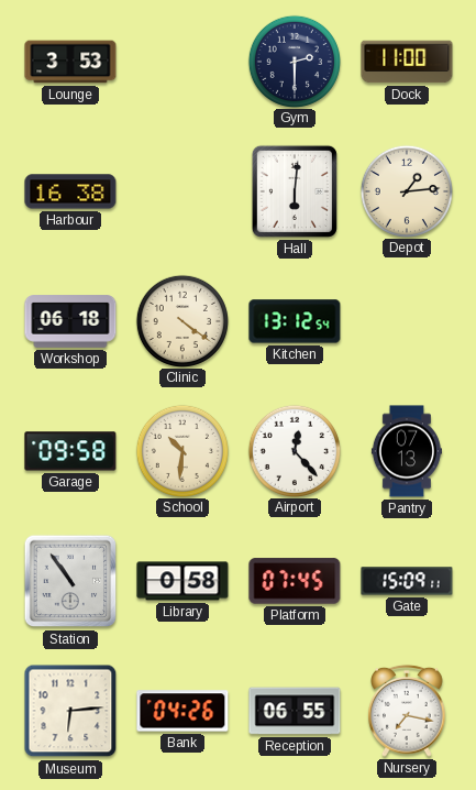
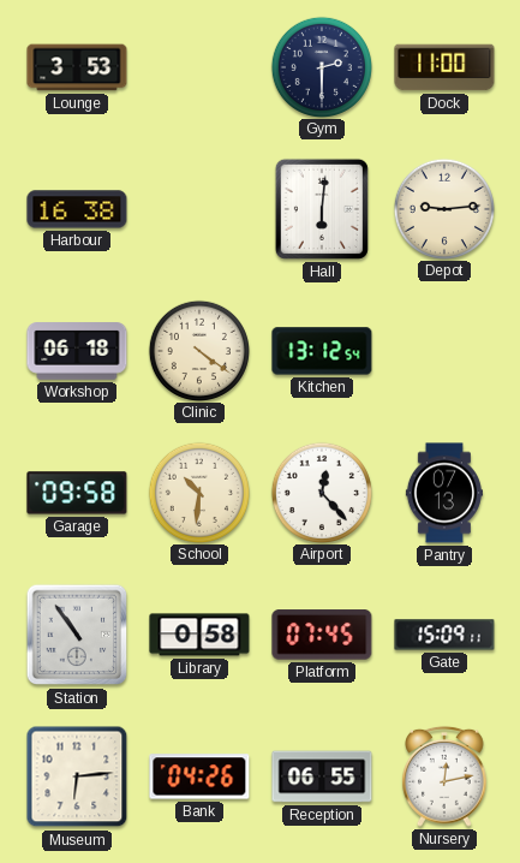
Depot: 1:14 -> 9:14
Nursery: 7:17 -> 12:13
